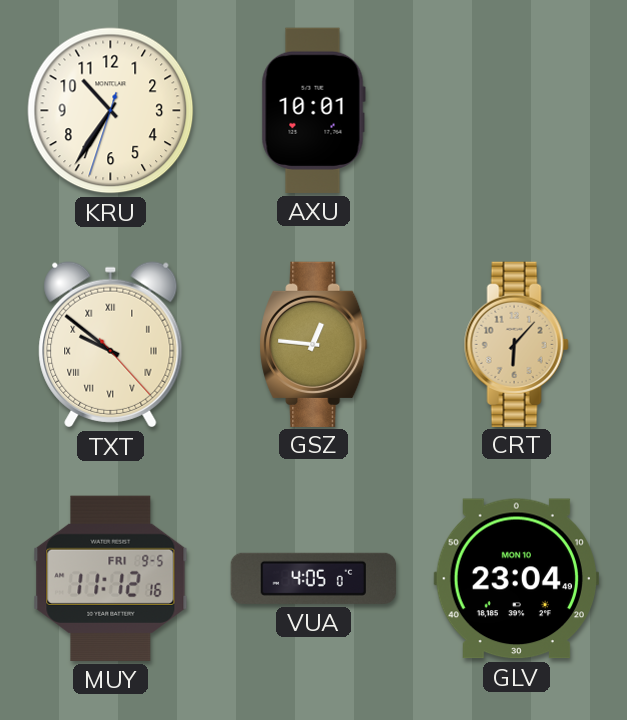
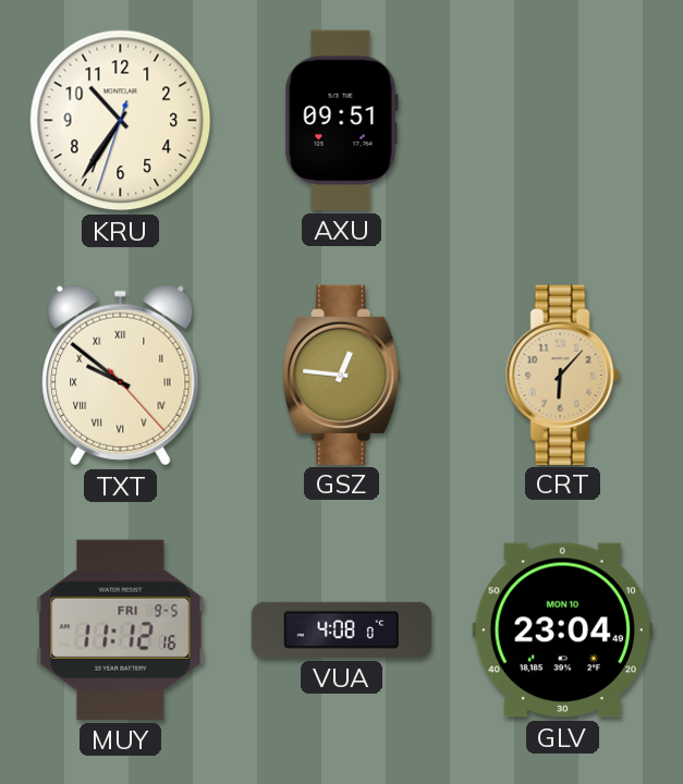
AXU: 10:01 -> 09:51
VUA: 4:05 -> 4:08
